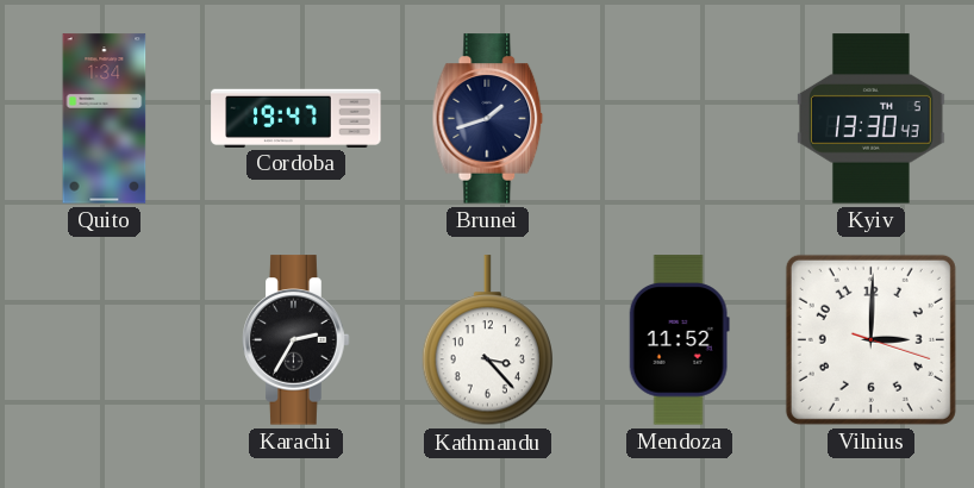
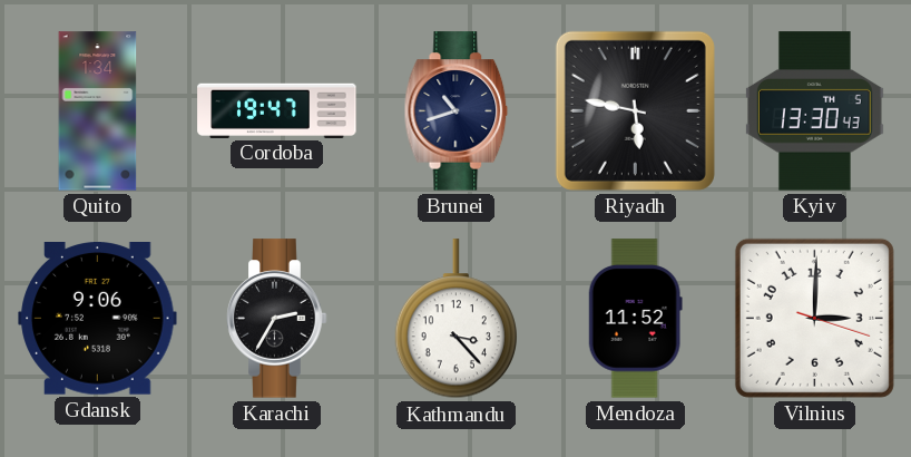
Brunei: 1:42 -> 10:42
Riyadh: none -> 5:47
Gdansk: none -> 9:06
